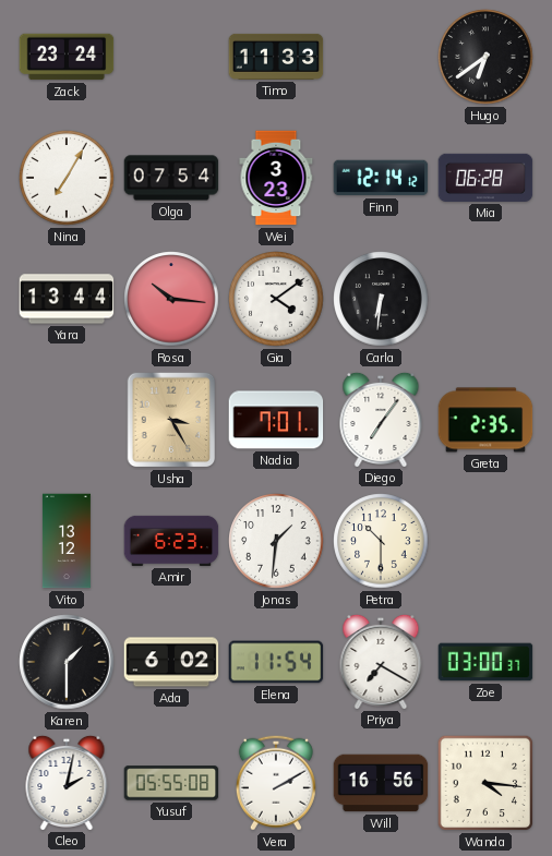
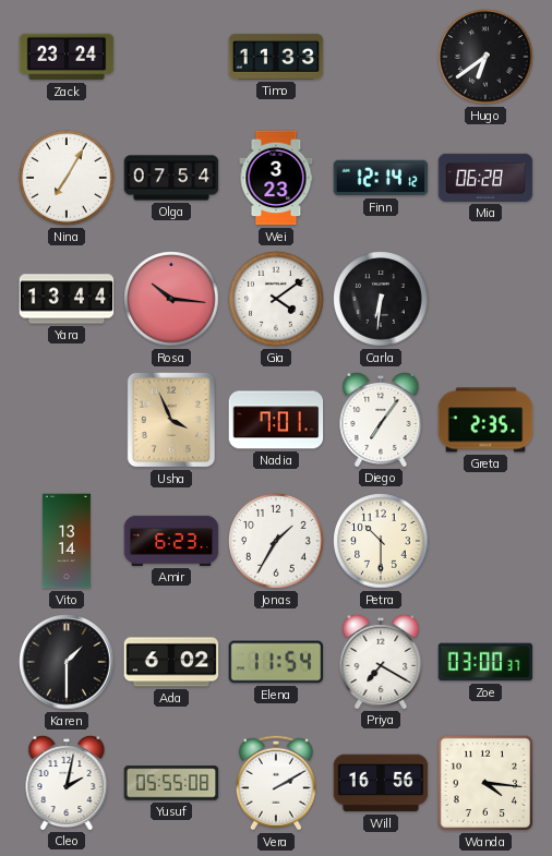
Usha: 3:25 -> 3:56
Vito: 13:12 -> 13:14
Jonas: 1:31 -> 1:35
